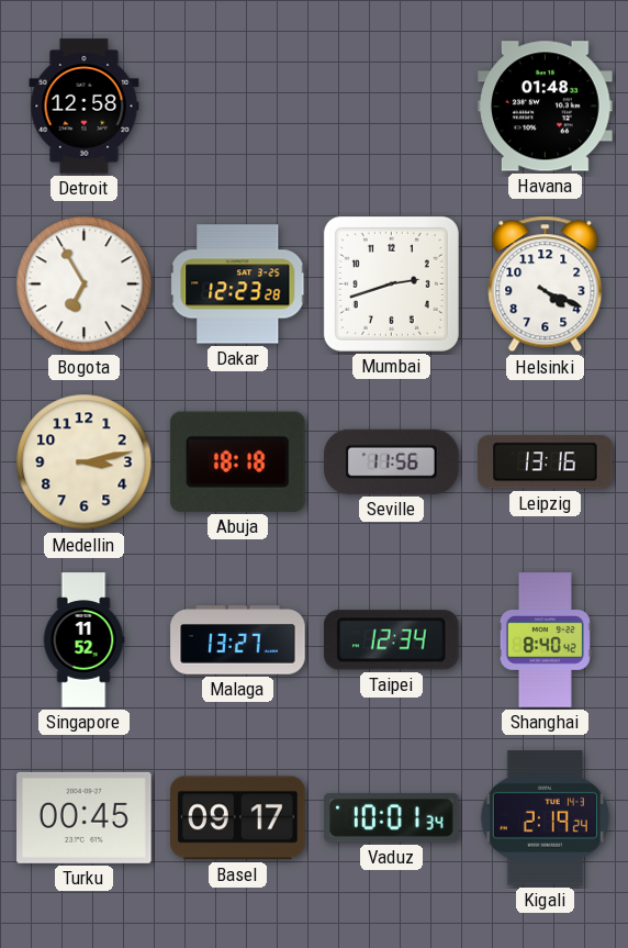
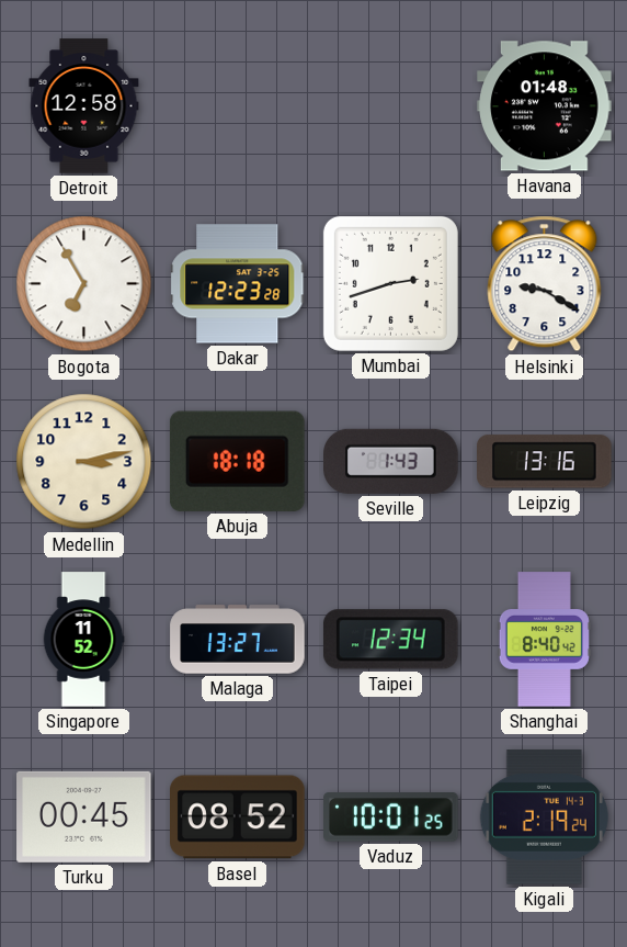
Helsinki: 4:19 -> 9:20
Seville: 11:56 -> 1:43
Basel: 09:17 -> 08:52
Vaduz: 10:01:34 -> 10:01:25
